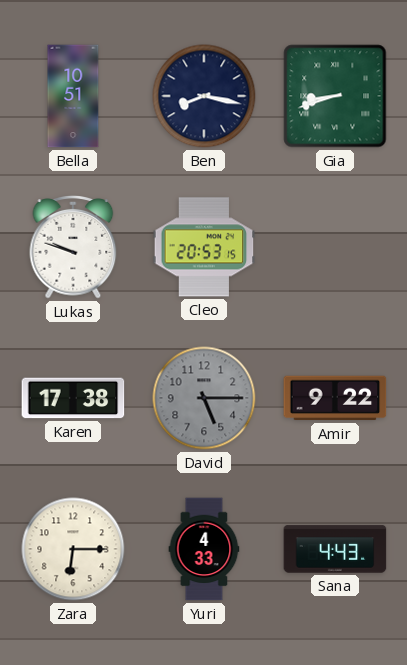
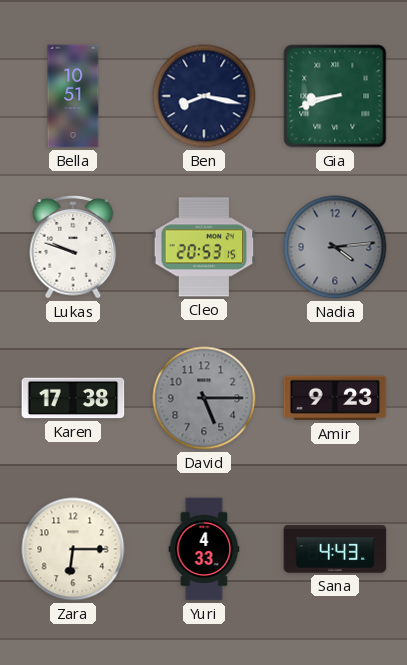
Nadia: none -> 4:14
Amir: 9:22 -> 9:23
